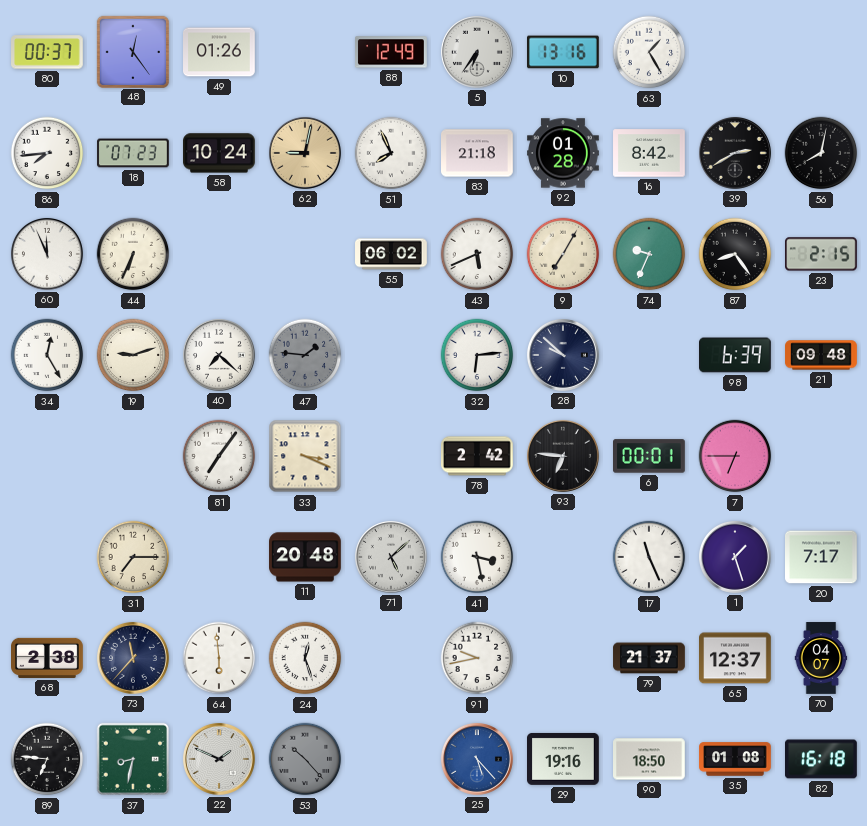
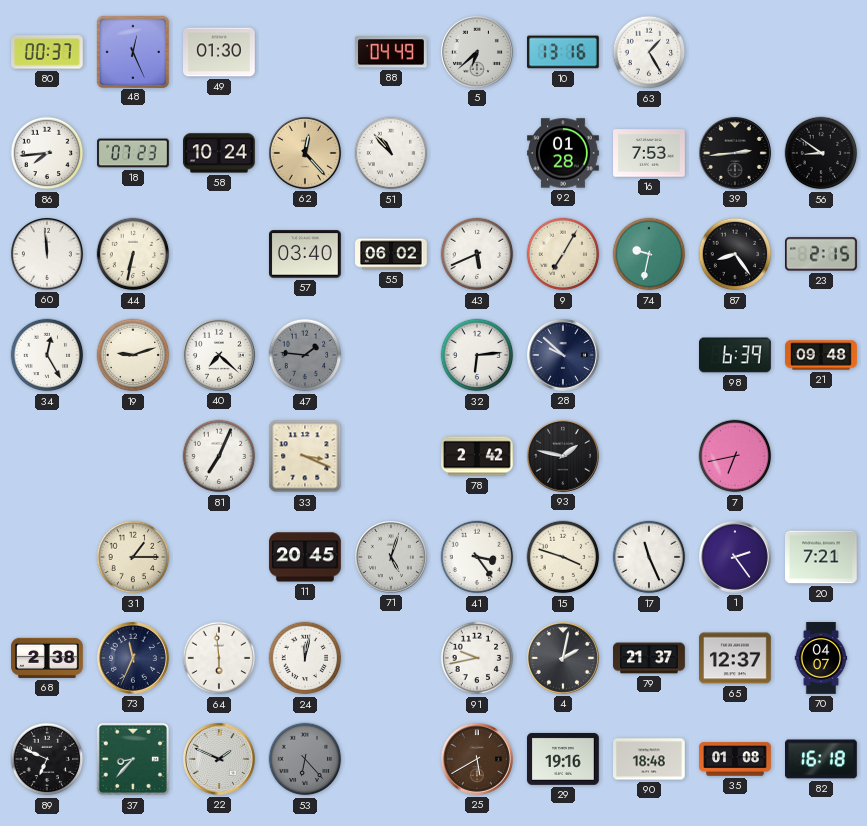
48: 12:24 -> 12:26
49: 01:26 -> 01:30
88: 12:49 -> 04:49
5: 6:36 -> 6:38
62: 9:02 -> 12:23
51: 7:56 -> 10:53
83: 21:18 -> none
16: 8:42 -> 7:53
39: 2:40 -> 2:44
56: 8:02 -> 8:51
60: 11:56 -> 11:59
44: 6:34 -> 6:32
57: none -> 03:40
74: 9:34 -> 9:32
81: 7:06 -> 7:04
93: 6:46 -> 1:47
6: 00:01 -> none
7: 6:45 -> 6:43
31: 7:15 -> 1:15
11: 20:48 -> 20:45
71: 5:08 -> 5:03
41: 3:28 -> 3:24
15: none -> 3:48
1: 1:27 -> 2:24
20: 7:17 -> 7:21
73: 11:37 -> 11:34
24: 12:27 -> 12:02
4: none -> 2:02
89: 6:46 -> 6:49
37: 8:32 -> 8:37
53: 10:23 -> 6:23
25: 5:23 -> 5:40
25 dial: blue -> brown
90: 18:50 -> 18:48
